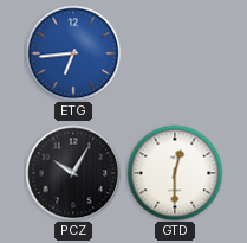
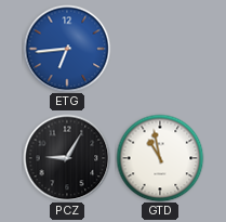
PCZ: 10:05 -> 9:05
GTD: 12:30 -> 10:58
